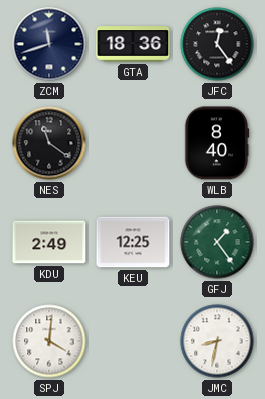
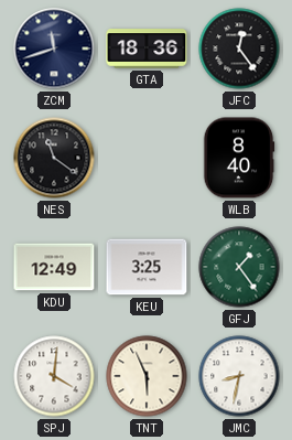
KDU: 2:49 -> 12:49
KEU: 12:25 -> 3:25
TNT: none -> 5:56
